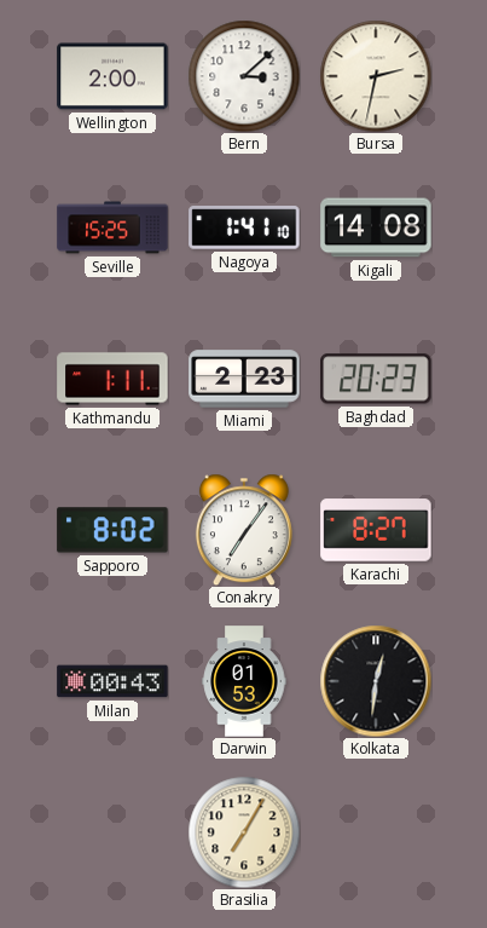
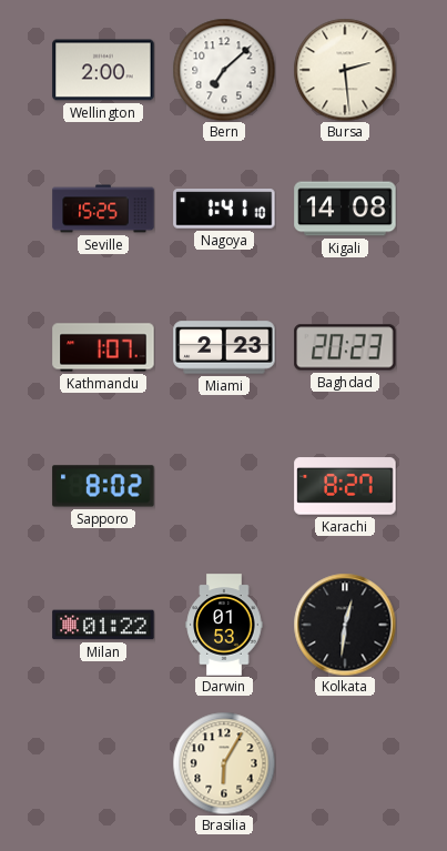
Bern: 3:08 -> 7:08
Bursa: 2:32 -> 2:29
Kathmandu: 1:11 -> 1:07
Conakry: 7:06 -> none
Milan: 00:43 -> 01:22
Brasilia: 7:05 -> 6:05
